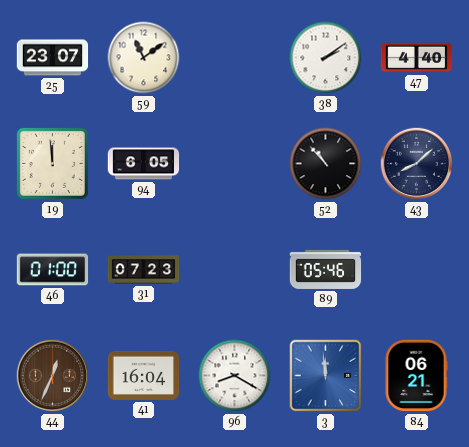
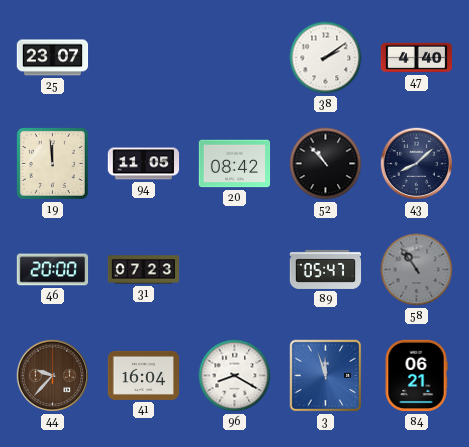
59: 11:09 -> none
94: 6:05 -> 11:05
20: none -> 08:42
46: 01:00 -> 20:00
89: 05:46 -> 05:47
58: none -> 10:54
44: 12:34 -> 9:37
3: 11:59 -> 11:57
